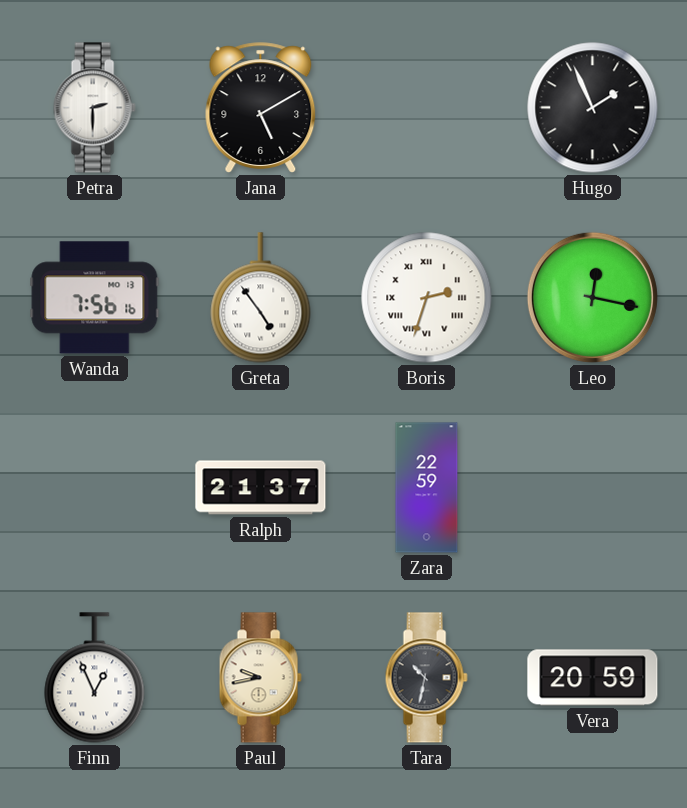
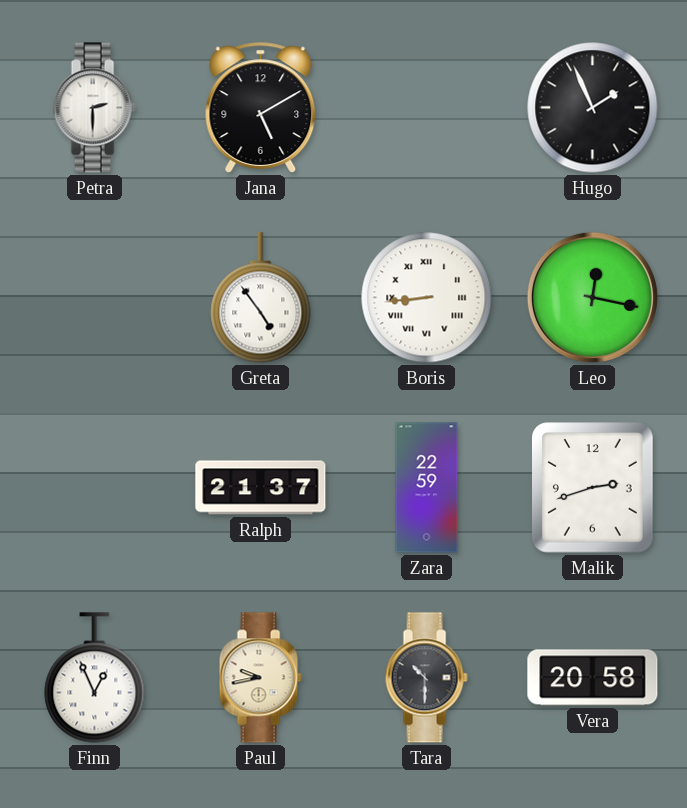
Wanda: 7:56 -> none
Boris: 2:33 -> 8:44
Malik: none -> 2:42
Tara: 10:32 -> 10:30
Vera: 20:59 -> 20:58
